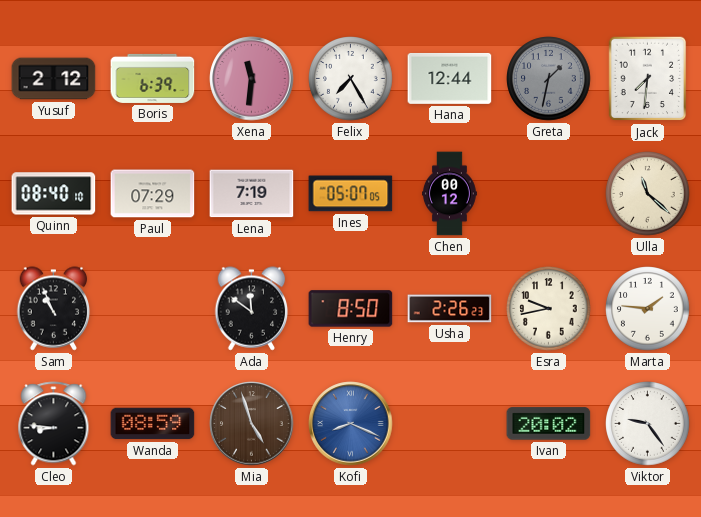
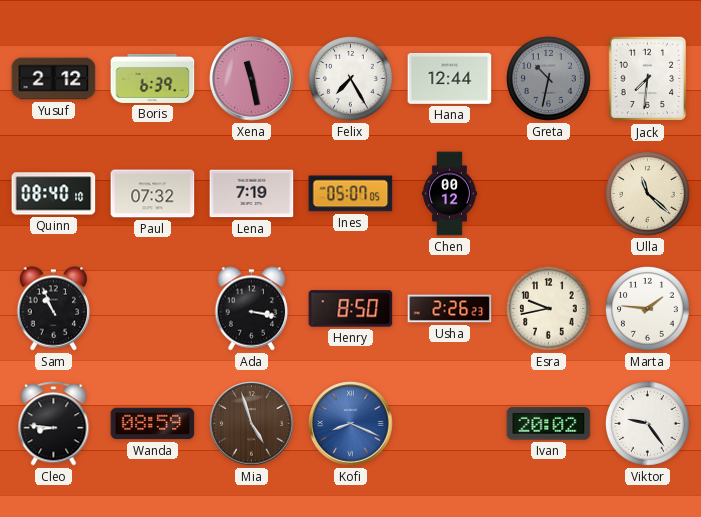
Xena: 11:31 -> 11:28
Greta: 1:32 -> 10:32
Paul: 07:29 -> 07:32
Ada: 11:51 -> 3:17
